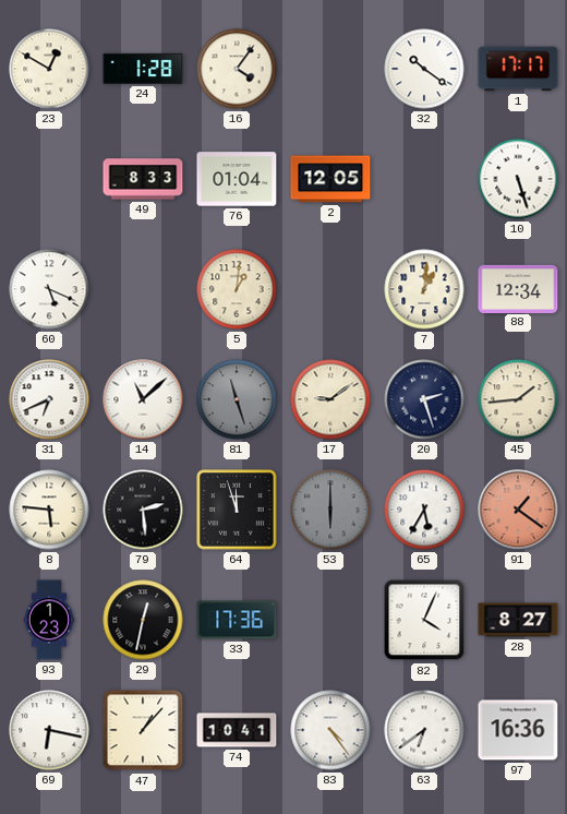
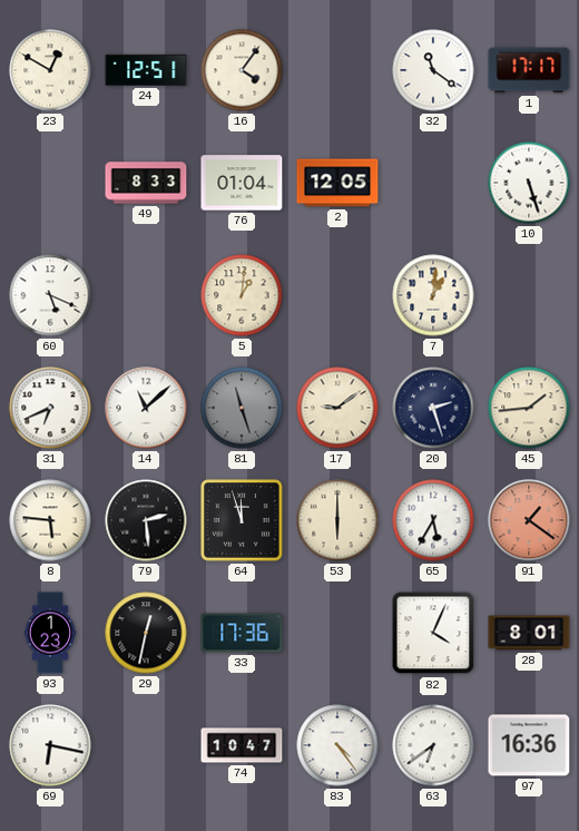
24: 1:28 -> 12:51
32: 10:21 -> 11:21
88: 12:34 -> none
53 dial: grey -> cream
28: 8:27 -> 8:01
47: 1:07 -> none
74: 10:41 -> 10:47
